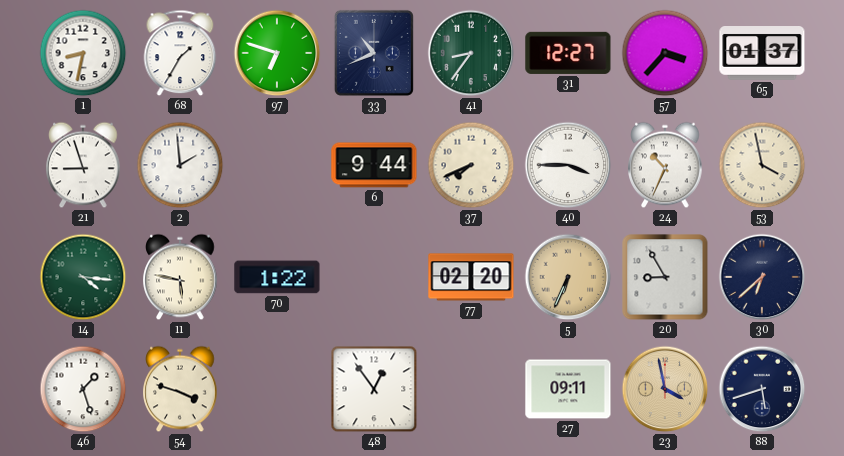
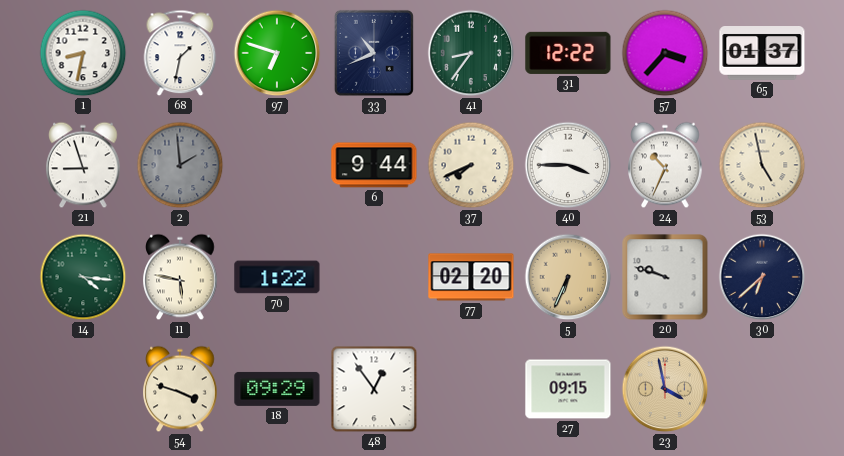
68: 1:35 -> 1:32
31: 12:27 -> 12:22
2 dial: white -> grey
53: 3:58 -> 4:58
20: 8:55 -> 9:48
46: 1:27 -> none
18: none -> 09:29
27: 09:11 -> 09:15
88: 5:42 -> none
